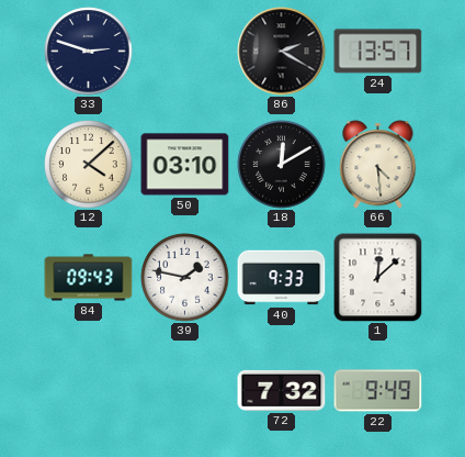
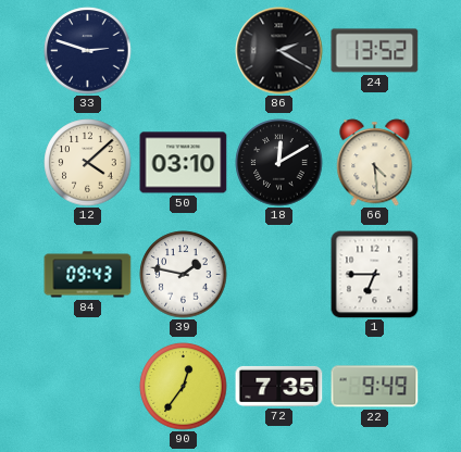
24: 13:57 -> 13:52
40: 9:33 -> none
1: 12:08 -> 6:45
90: none -> 12:36
72: 7:32 -> 7:35
